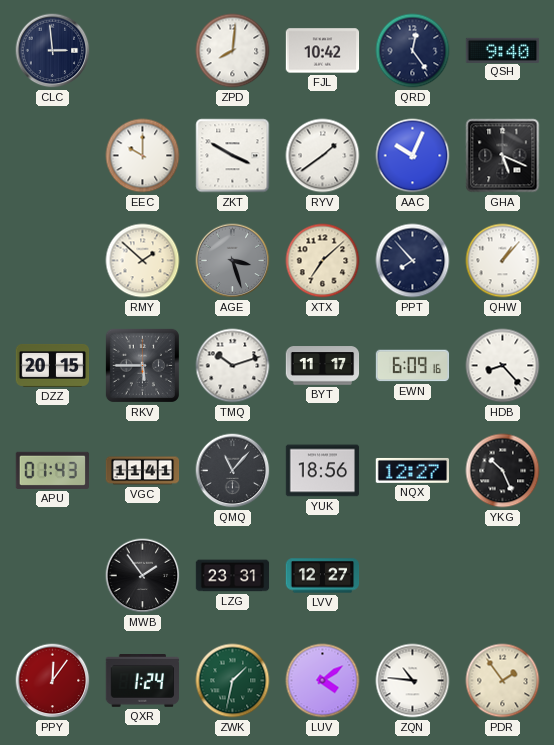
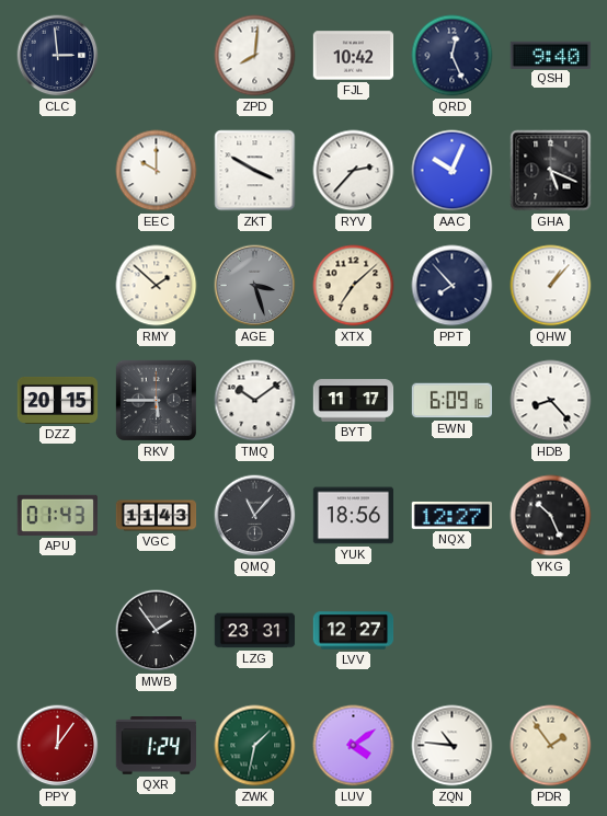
QRD: 12:24 -> 12:26
RYV: 1:39 -> 2:37
TMQ: 10:12 -> 10:09
VGC: 11:41 -> 11:43
